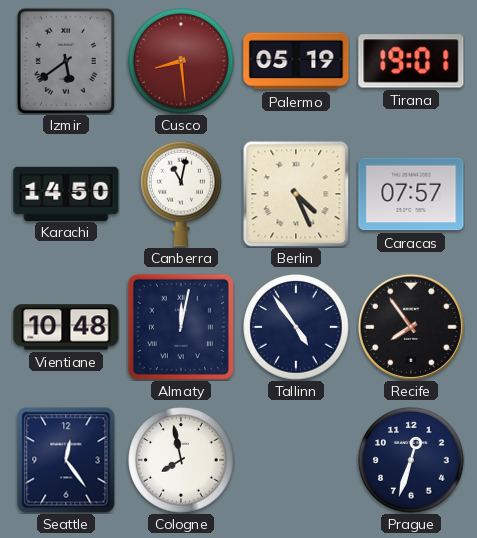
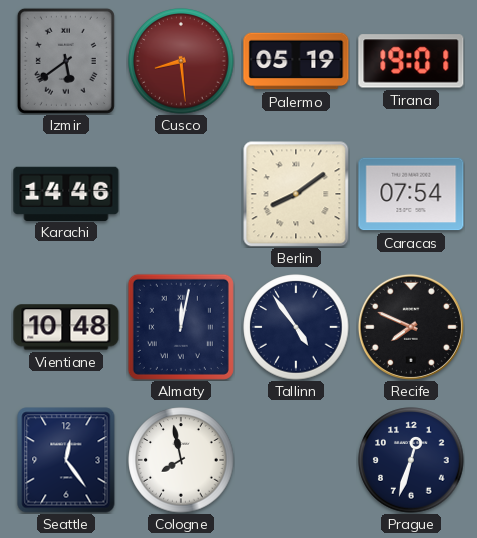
Karachi: 14:50 -> 14:46
Canberra: 11:02 -> none
Berlin: 4:26 -> 8:09
Caracas: 07:57 -> 07:54
Recife: 7:54 -> 7:49
